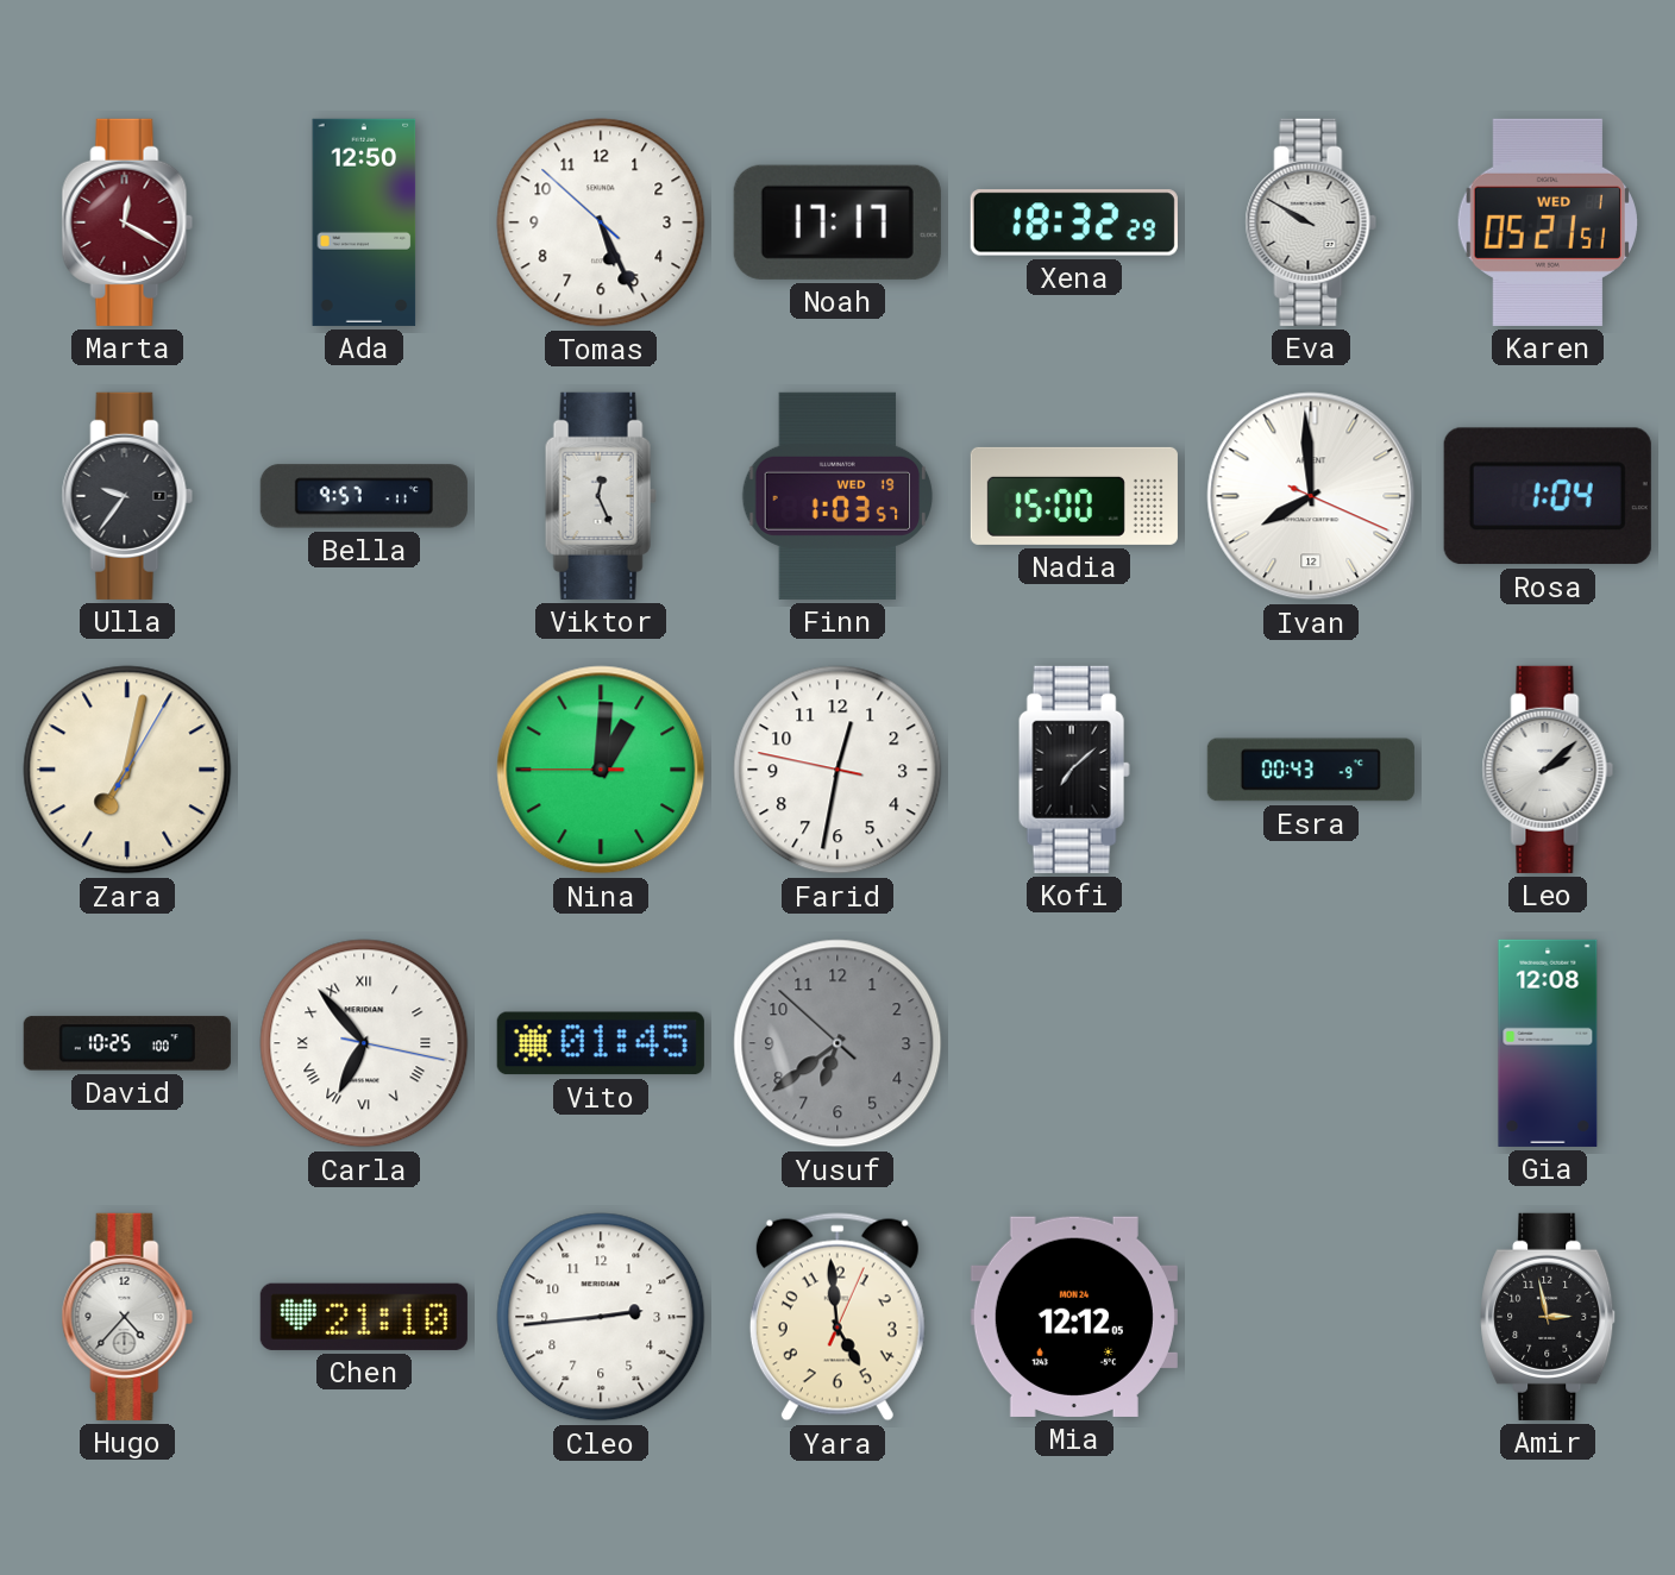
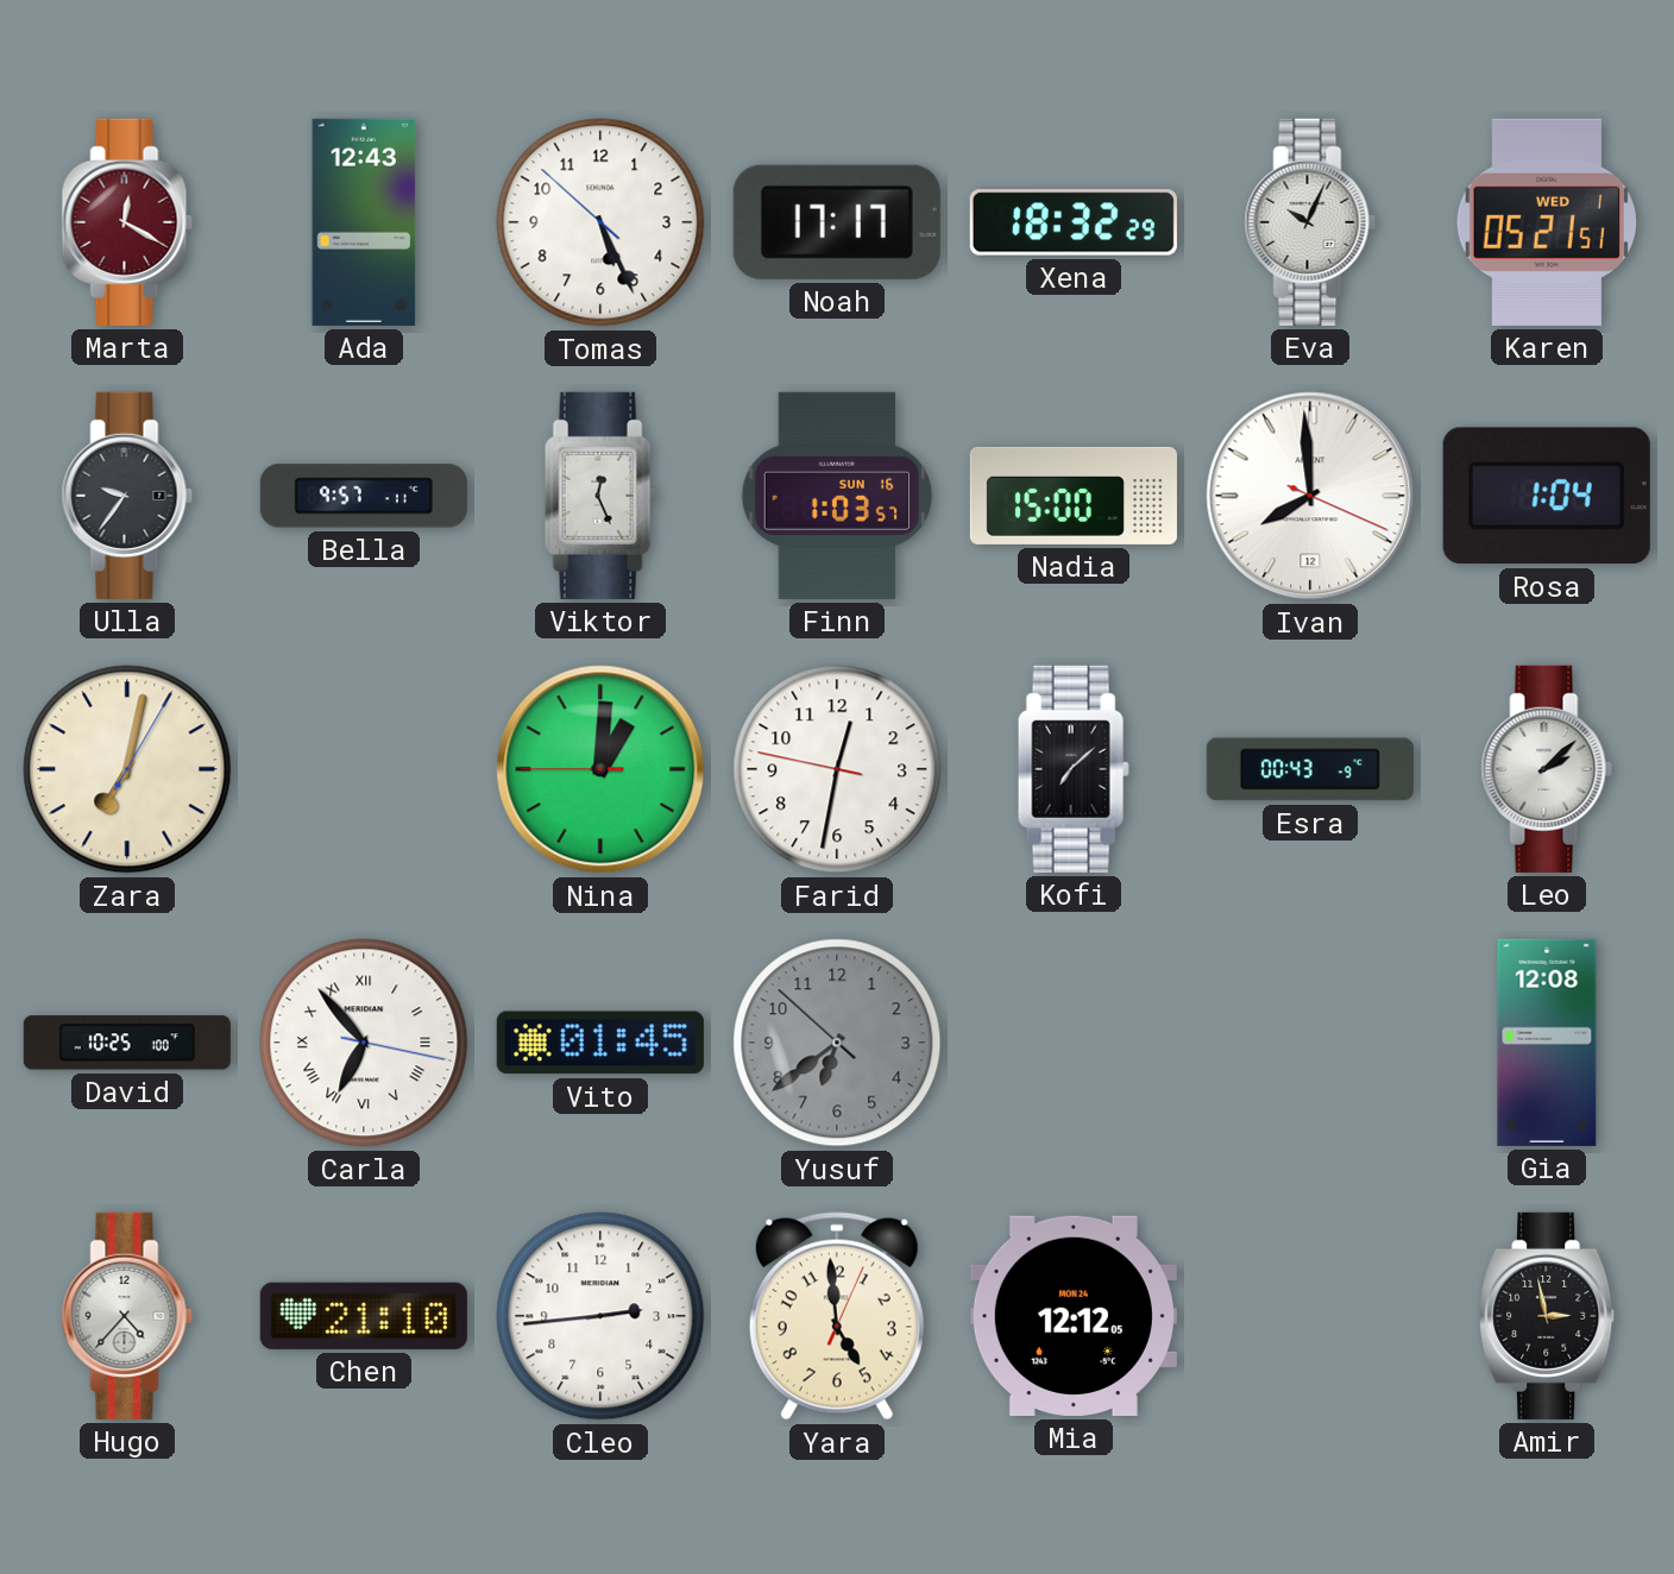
Ada: 12:50 -> 12:43
Eva: 9:50 -> 10:04
Finn date: WED 19 -> SUN 16
